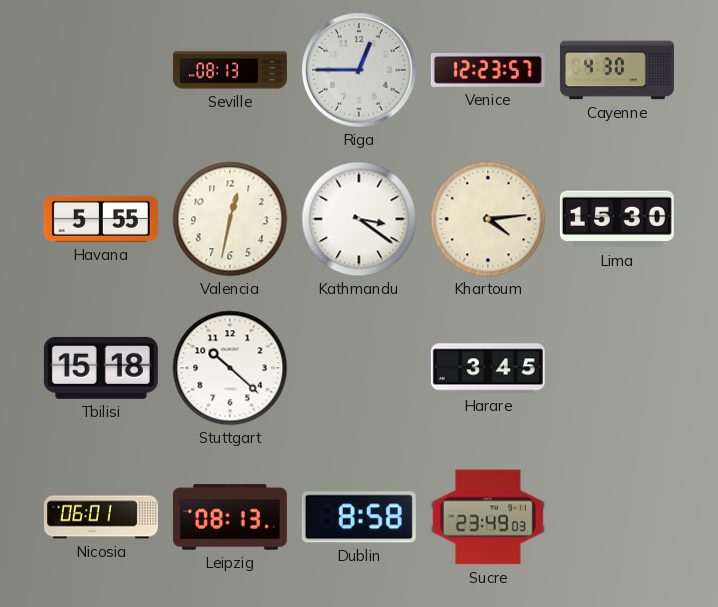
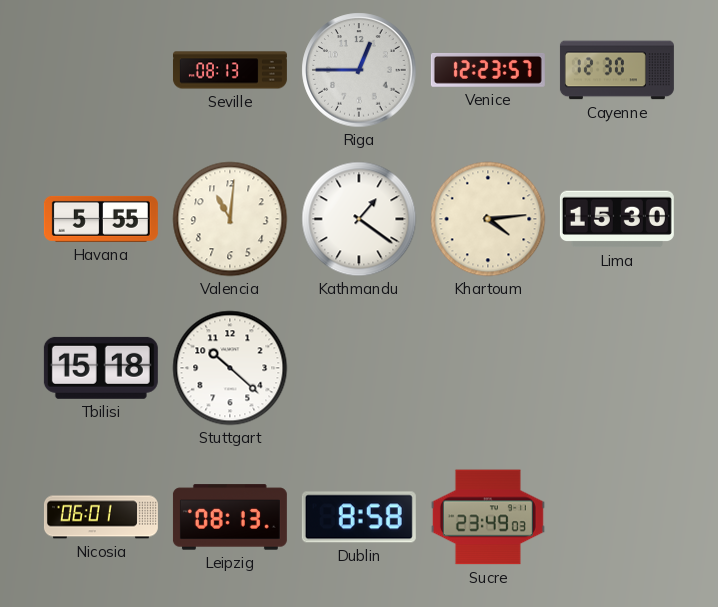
Cayenne: 4:30 -> 12:30
Valencia: 12:32 -> 11:01
Kathmandu: 3:21 -> 1:21
Harare: 3:45 -> none
